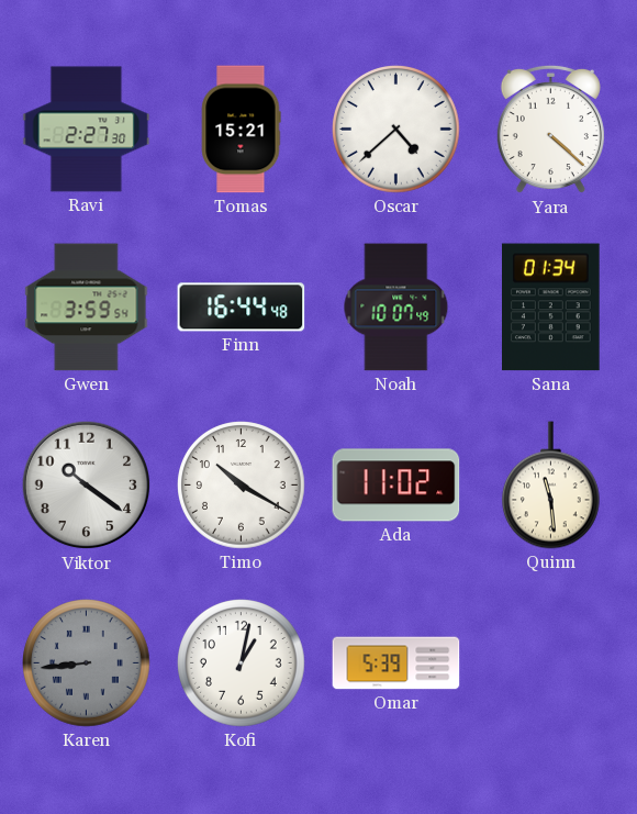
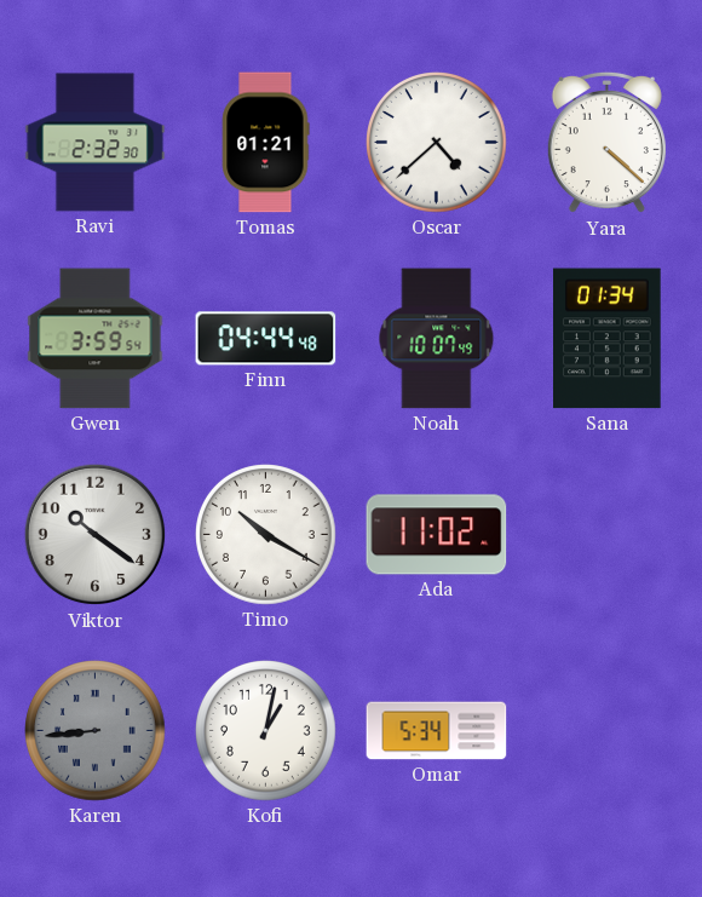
Ravi: 2:27 -> 2:32
Tomas: 15:21 -> 01:21
Finn: 16:44 -> 04:44
Quinn: 11:29 -> none
Omar: 5:39 -> 5:34
